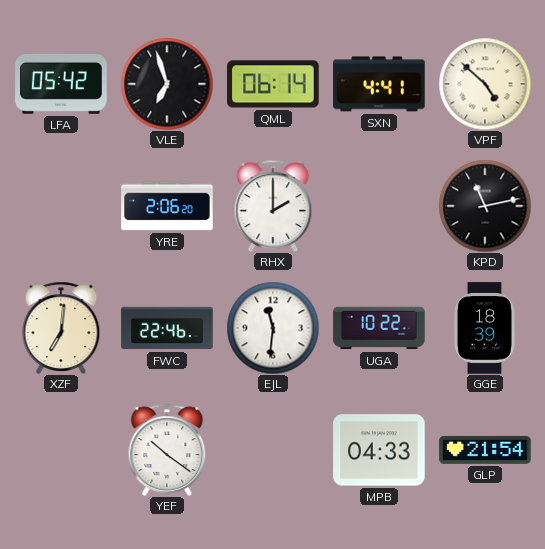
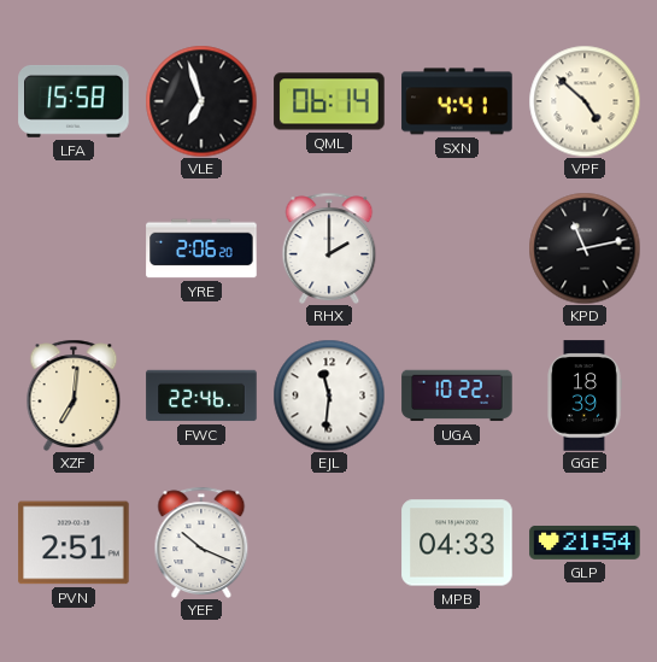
LFA: 05:42 -> 15:58
PVN: none -> 2:51
YEF: 10:21 -> 10:19
